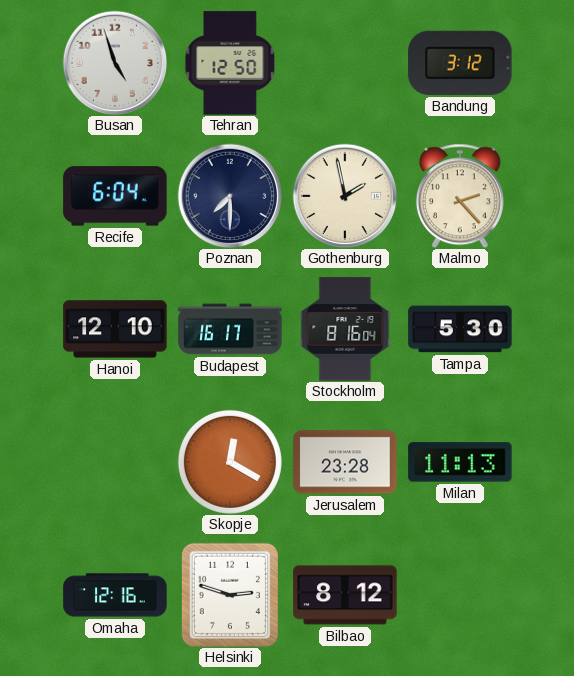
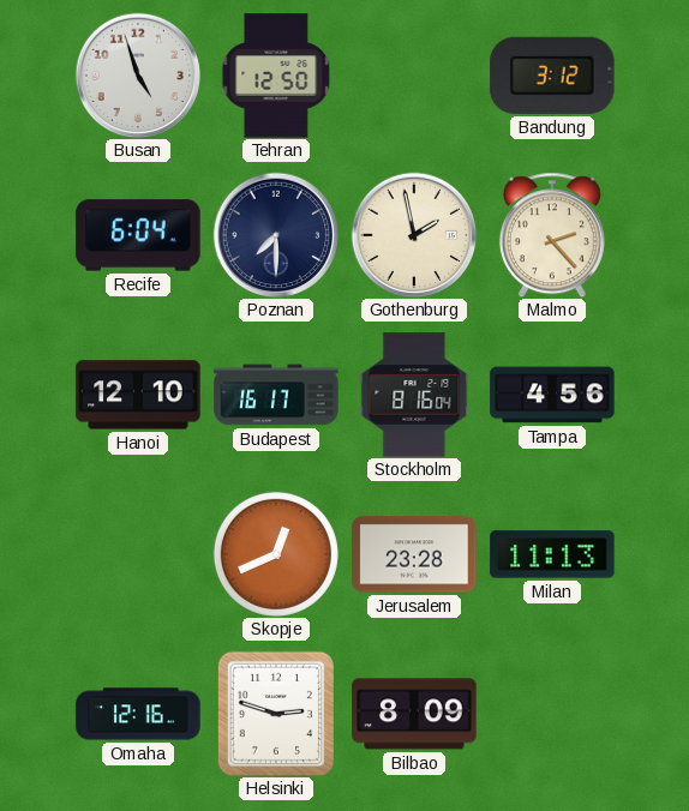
Tampa: 5:30 -> 4:56
Skopje: 12:20 -> 12:41
Bilbao: 8:12 -> 8:09
